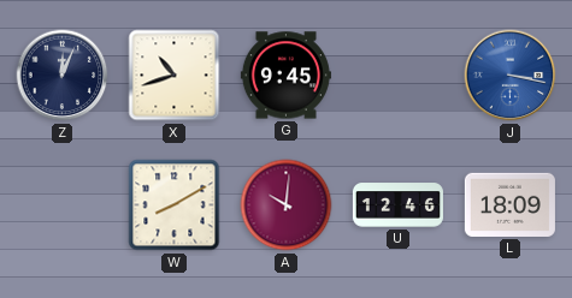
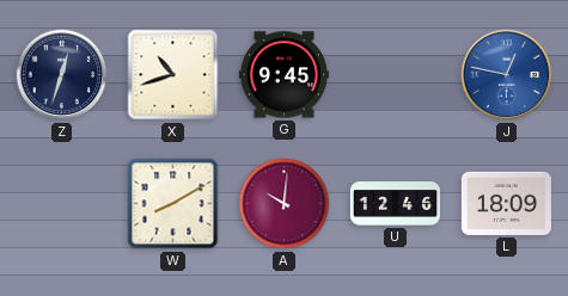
Z: 12:04 -> 12:33
J: 3:17 -> 12:47
